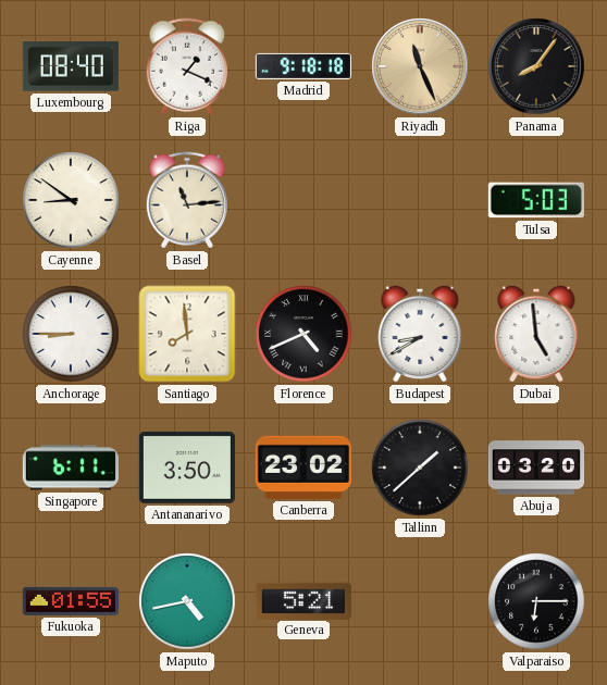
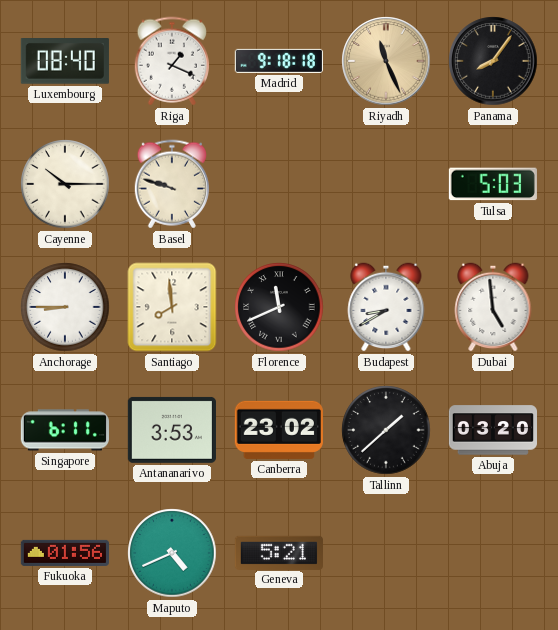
Cayenne: 8:51 -> 10:15
Basel: 11:14 -> 9:48
Florence: 4:41 -> 11:41
Antananarivo: 3:50 -> 3:53
Fukuoka: 01:55 -> 01:56
Maputo: 4:43 -> 4:41
Valparaiso: 6:15 -> none
